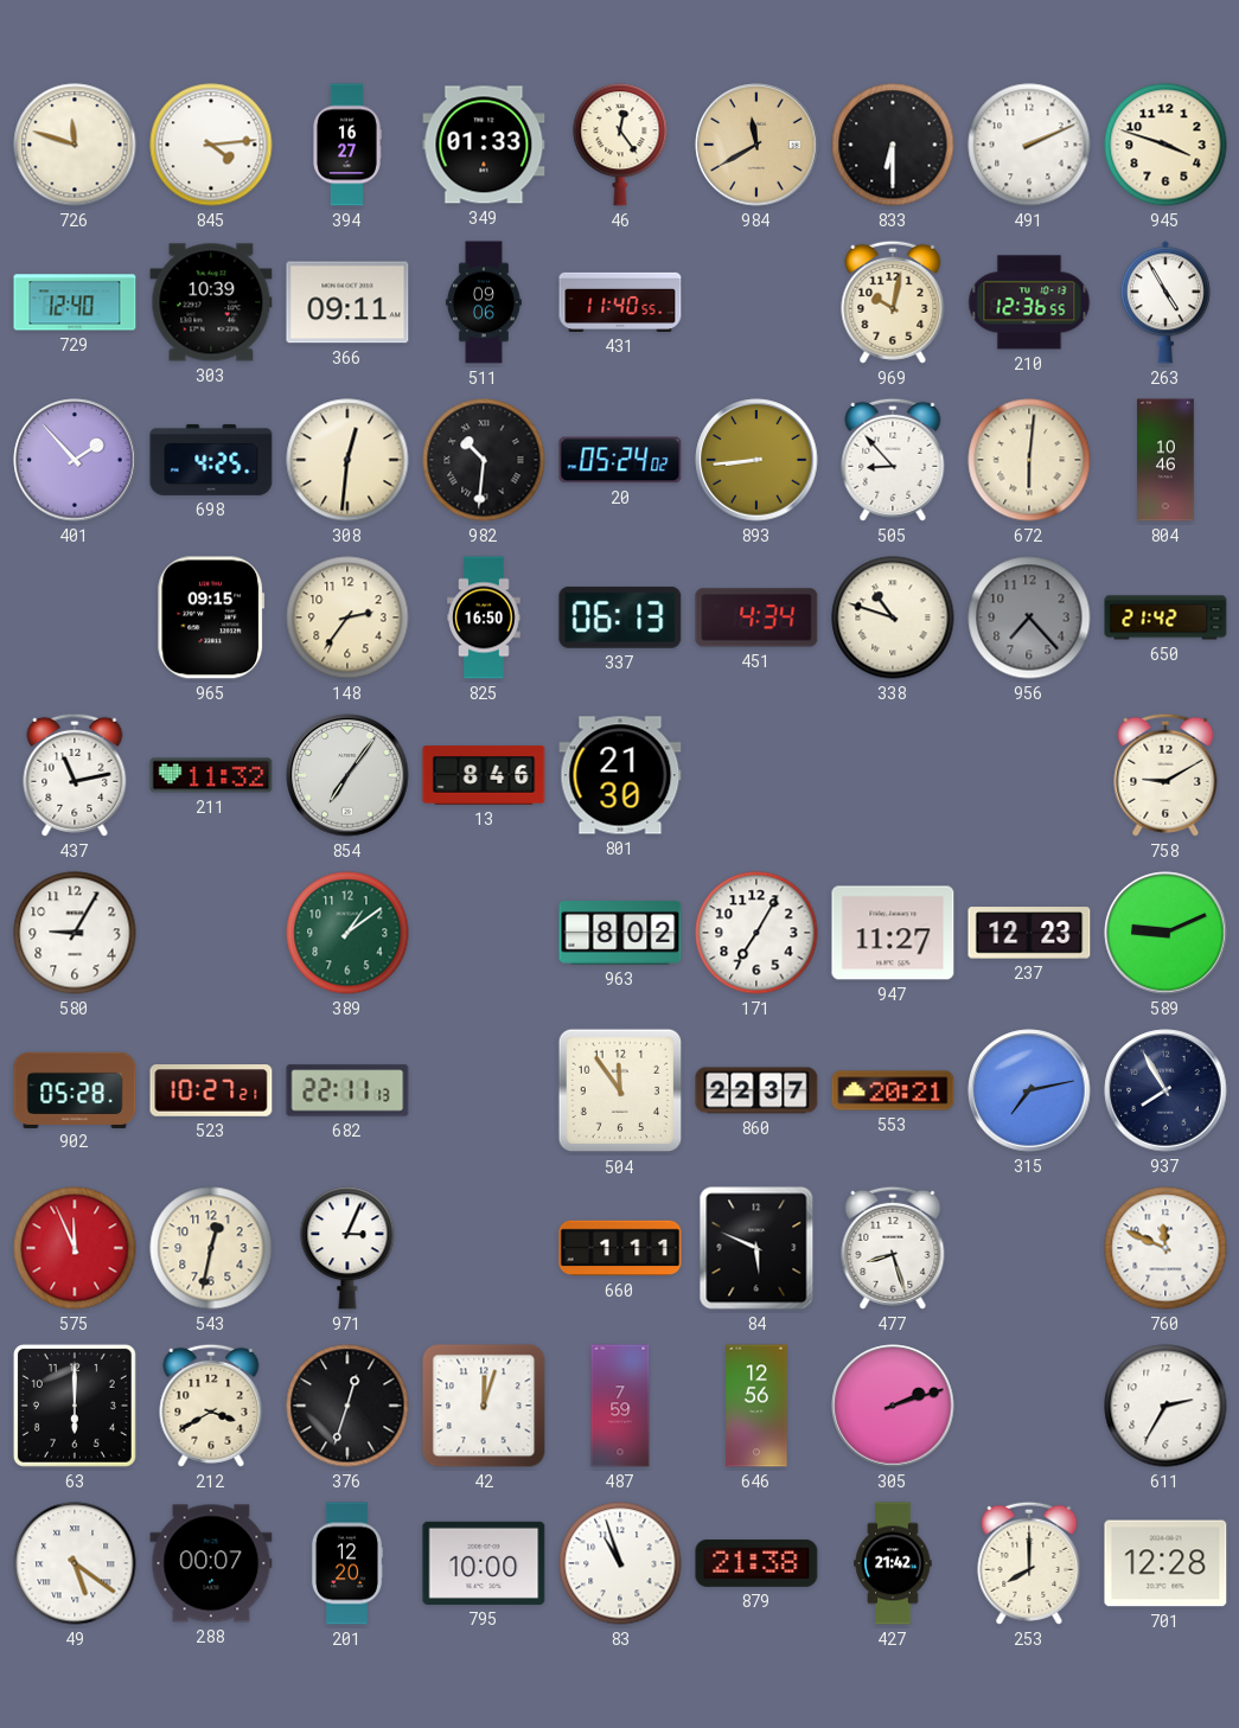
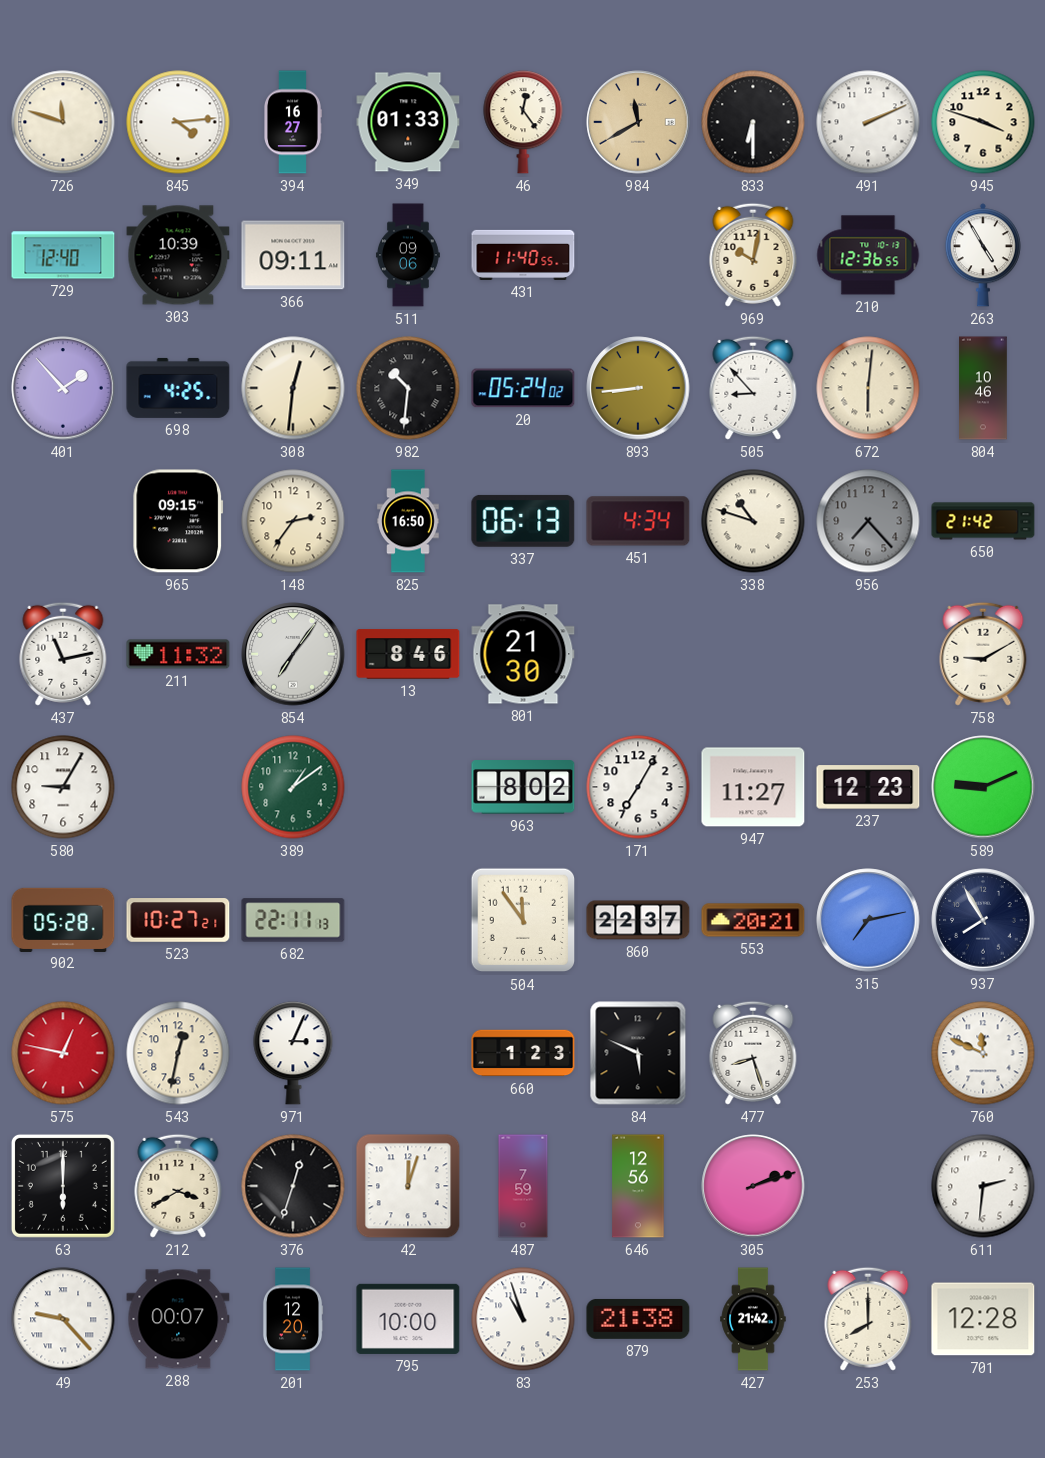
575: 11:56 -> 12:47
660: 1:11 -> 1:23
611: 2:35 -> 2:31
49: 5:21 -> 9:23
